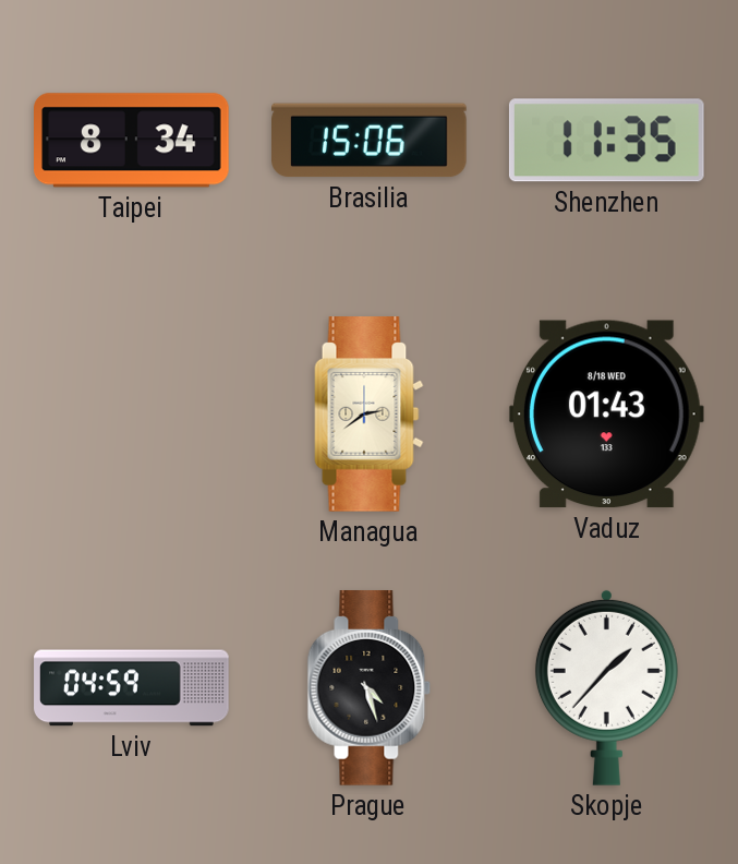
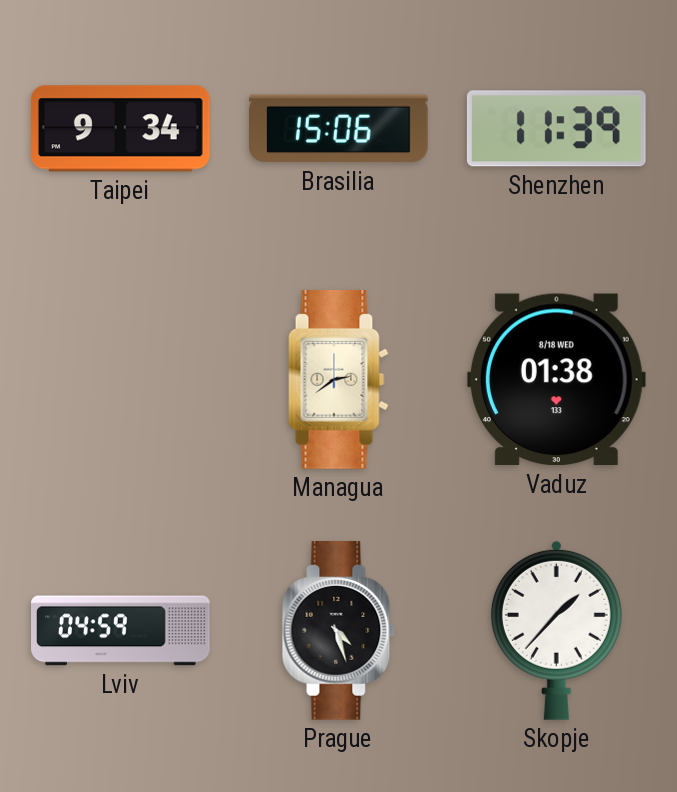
Taipei: 8:34 -> 9:34
Shenzhen: 11:35 -> 11:39
Vaduz: 01:43 -> 01:38
